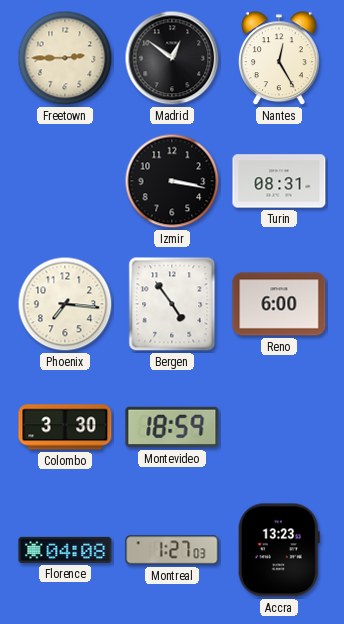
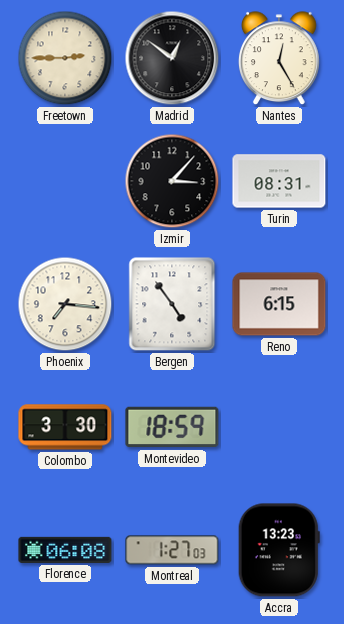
Izmir: 3:17 -> 3:07
Reno: 6:00 -> 6:15
Florence: 04:08 -> 06:08
